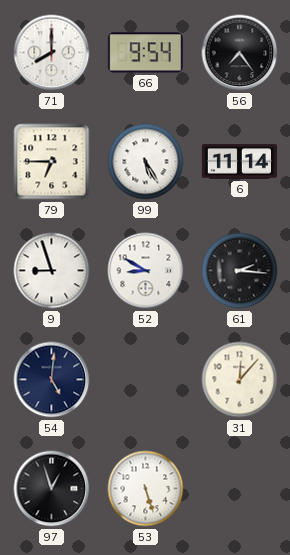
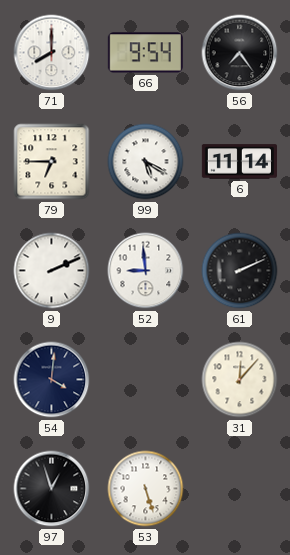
99: 5:25 -> 5:20
9: 8:57 -> 2:11
52: 8:50 -> 8:59
61: 2:16 -> 2:11
54: 5:01 -> 4:01
